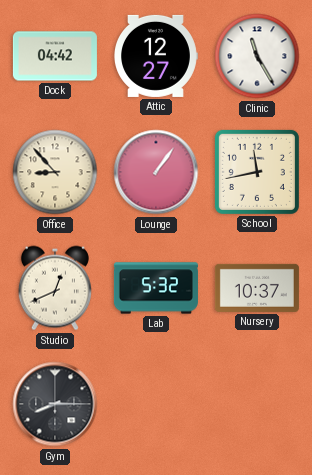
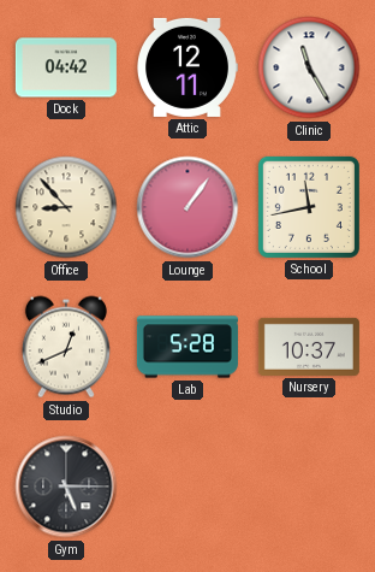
Attic: 12:27 -> 12:11
Lab: 5:32 -> 5:28
Gym: 8:15 -> 5:15
